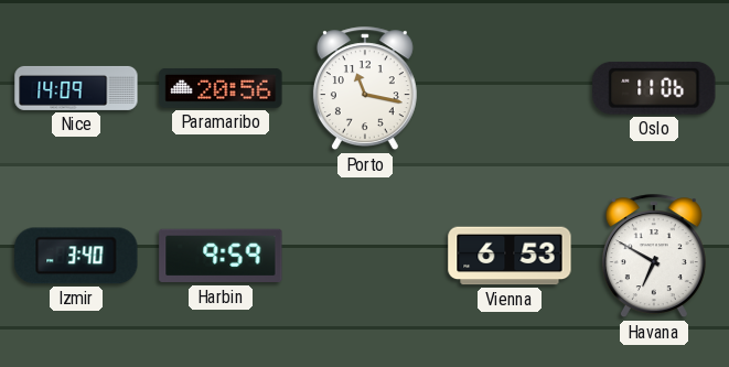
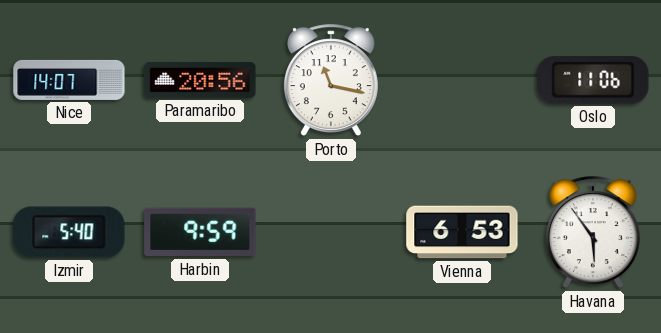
Nice: 14:09 -> 14:07
Izmir: 3:40 -> 5:40
Havana: 6:50 -> 5:54
